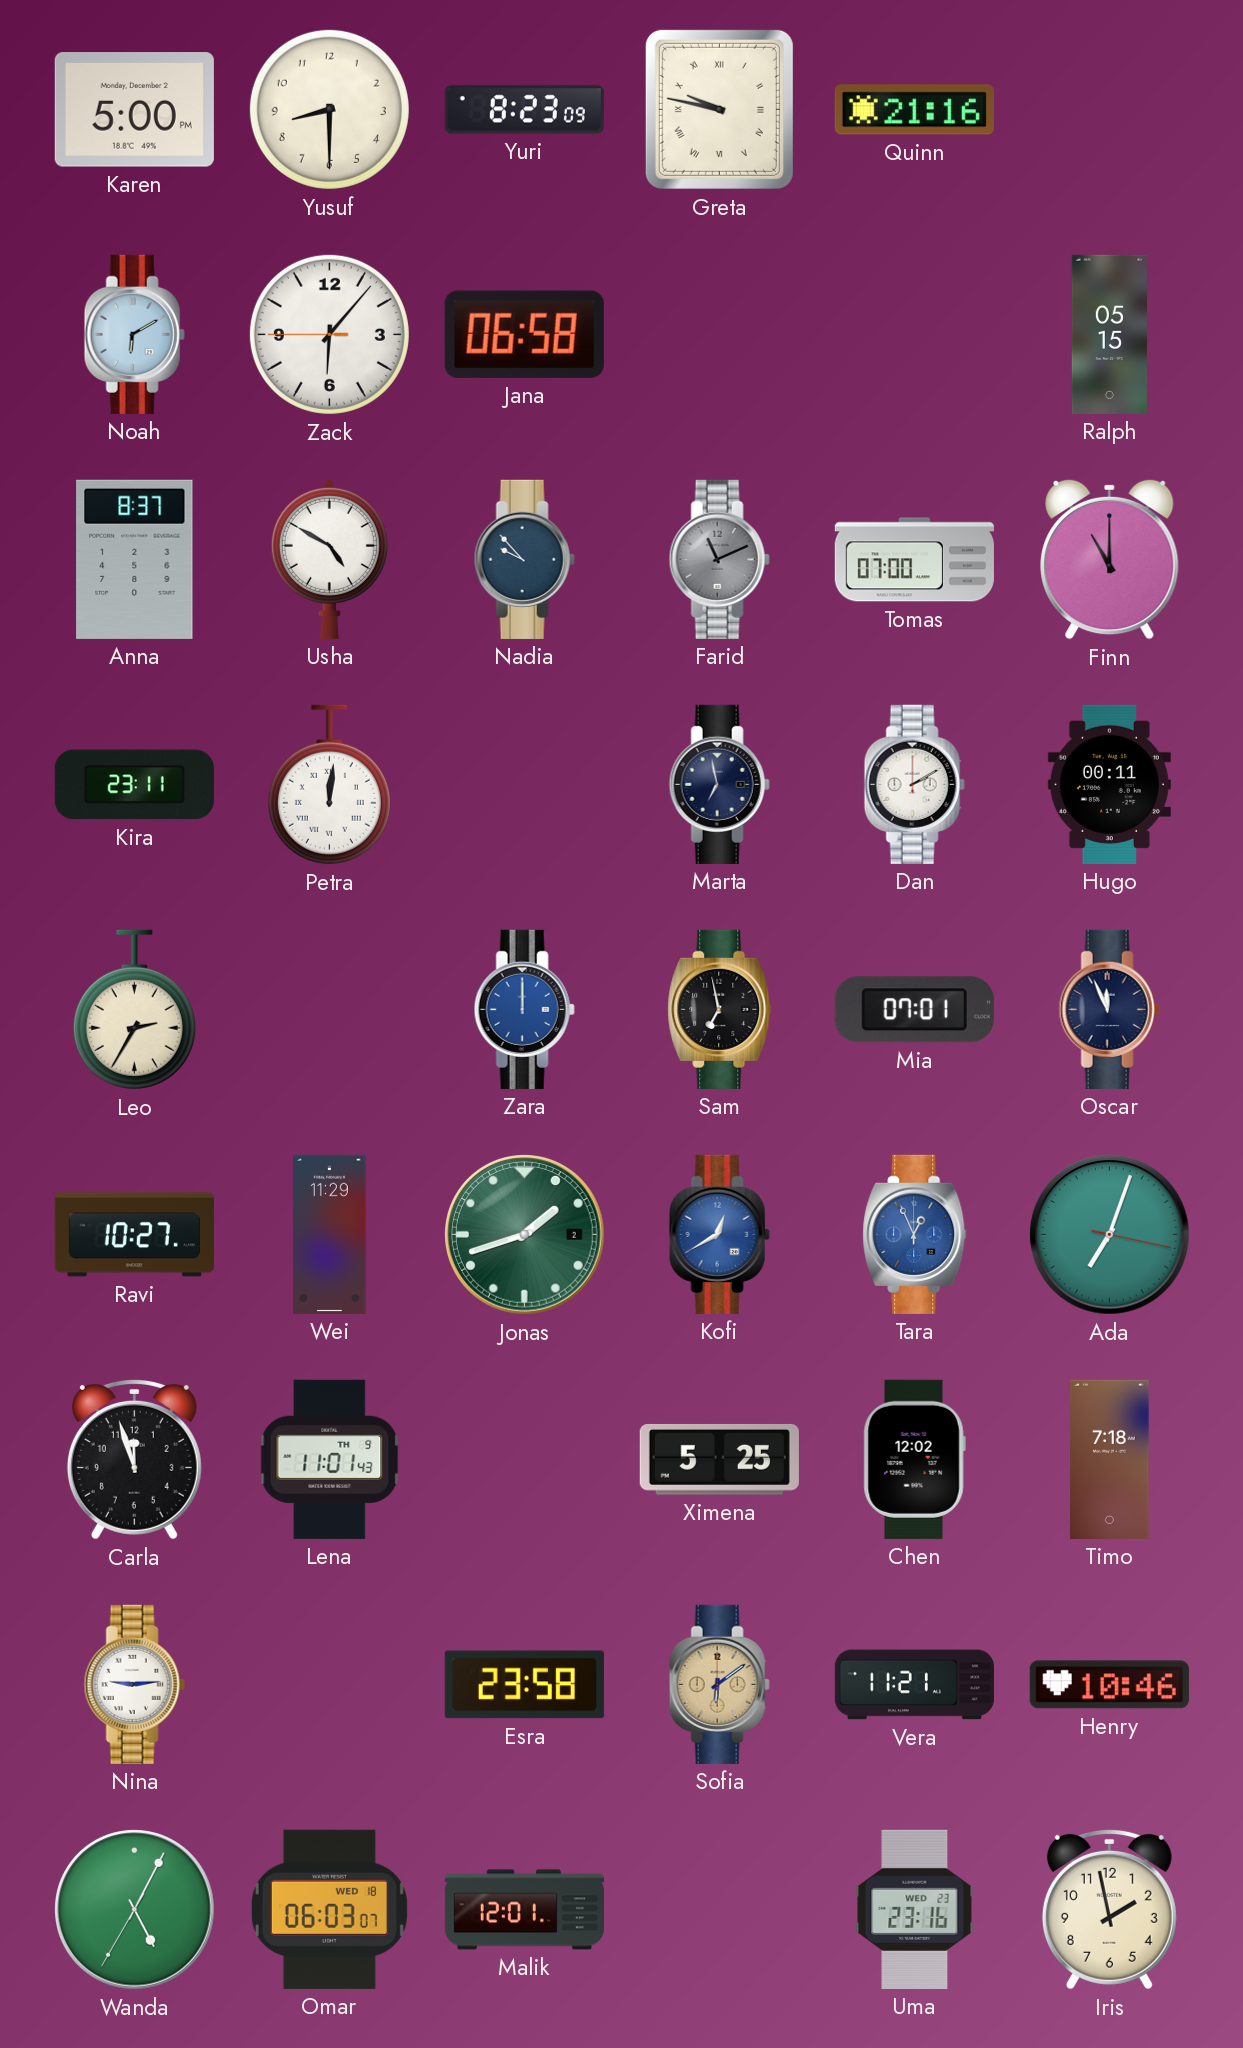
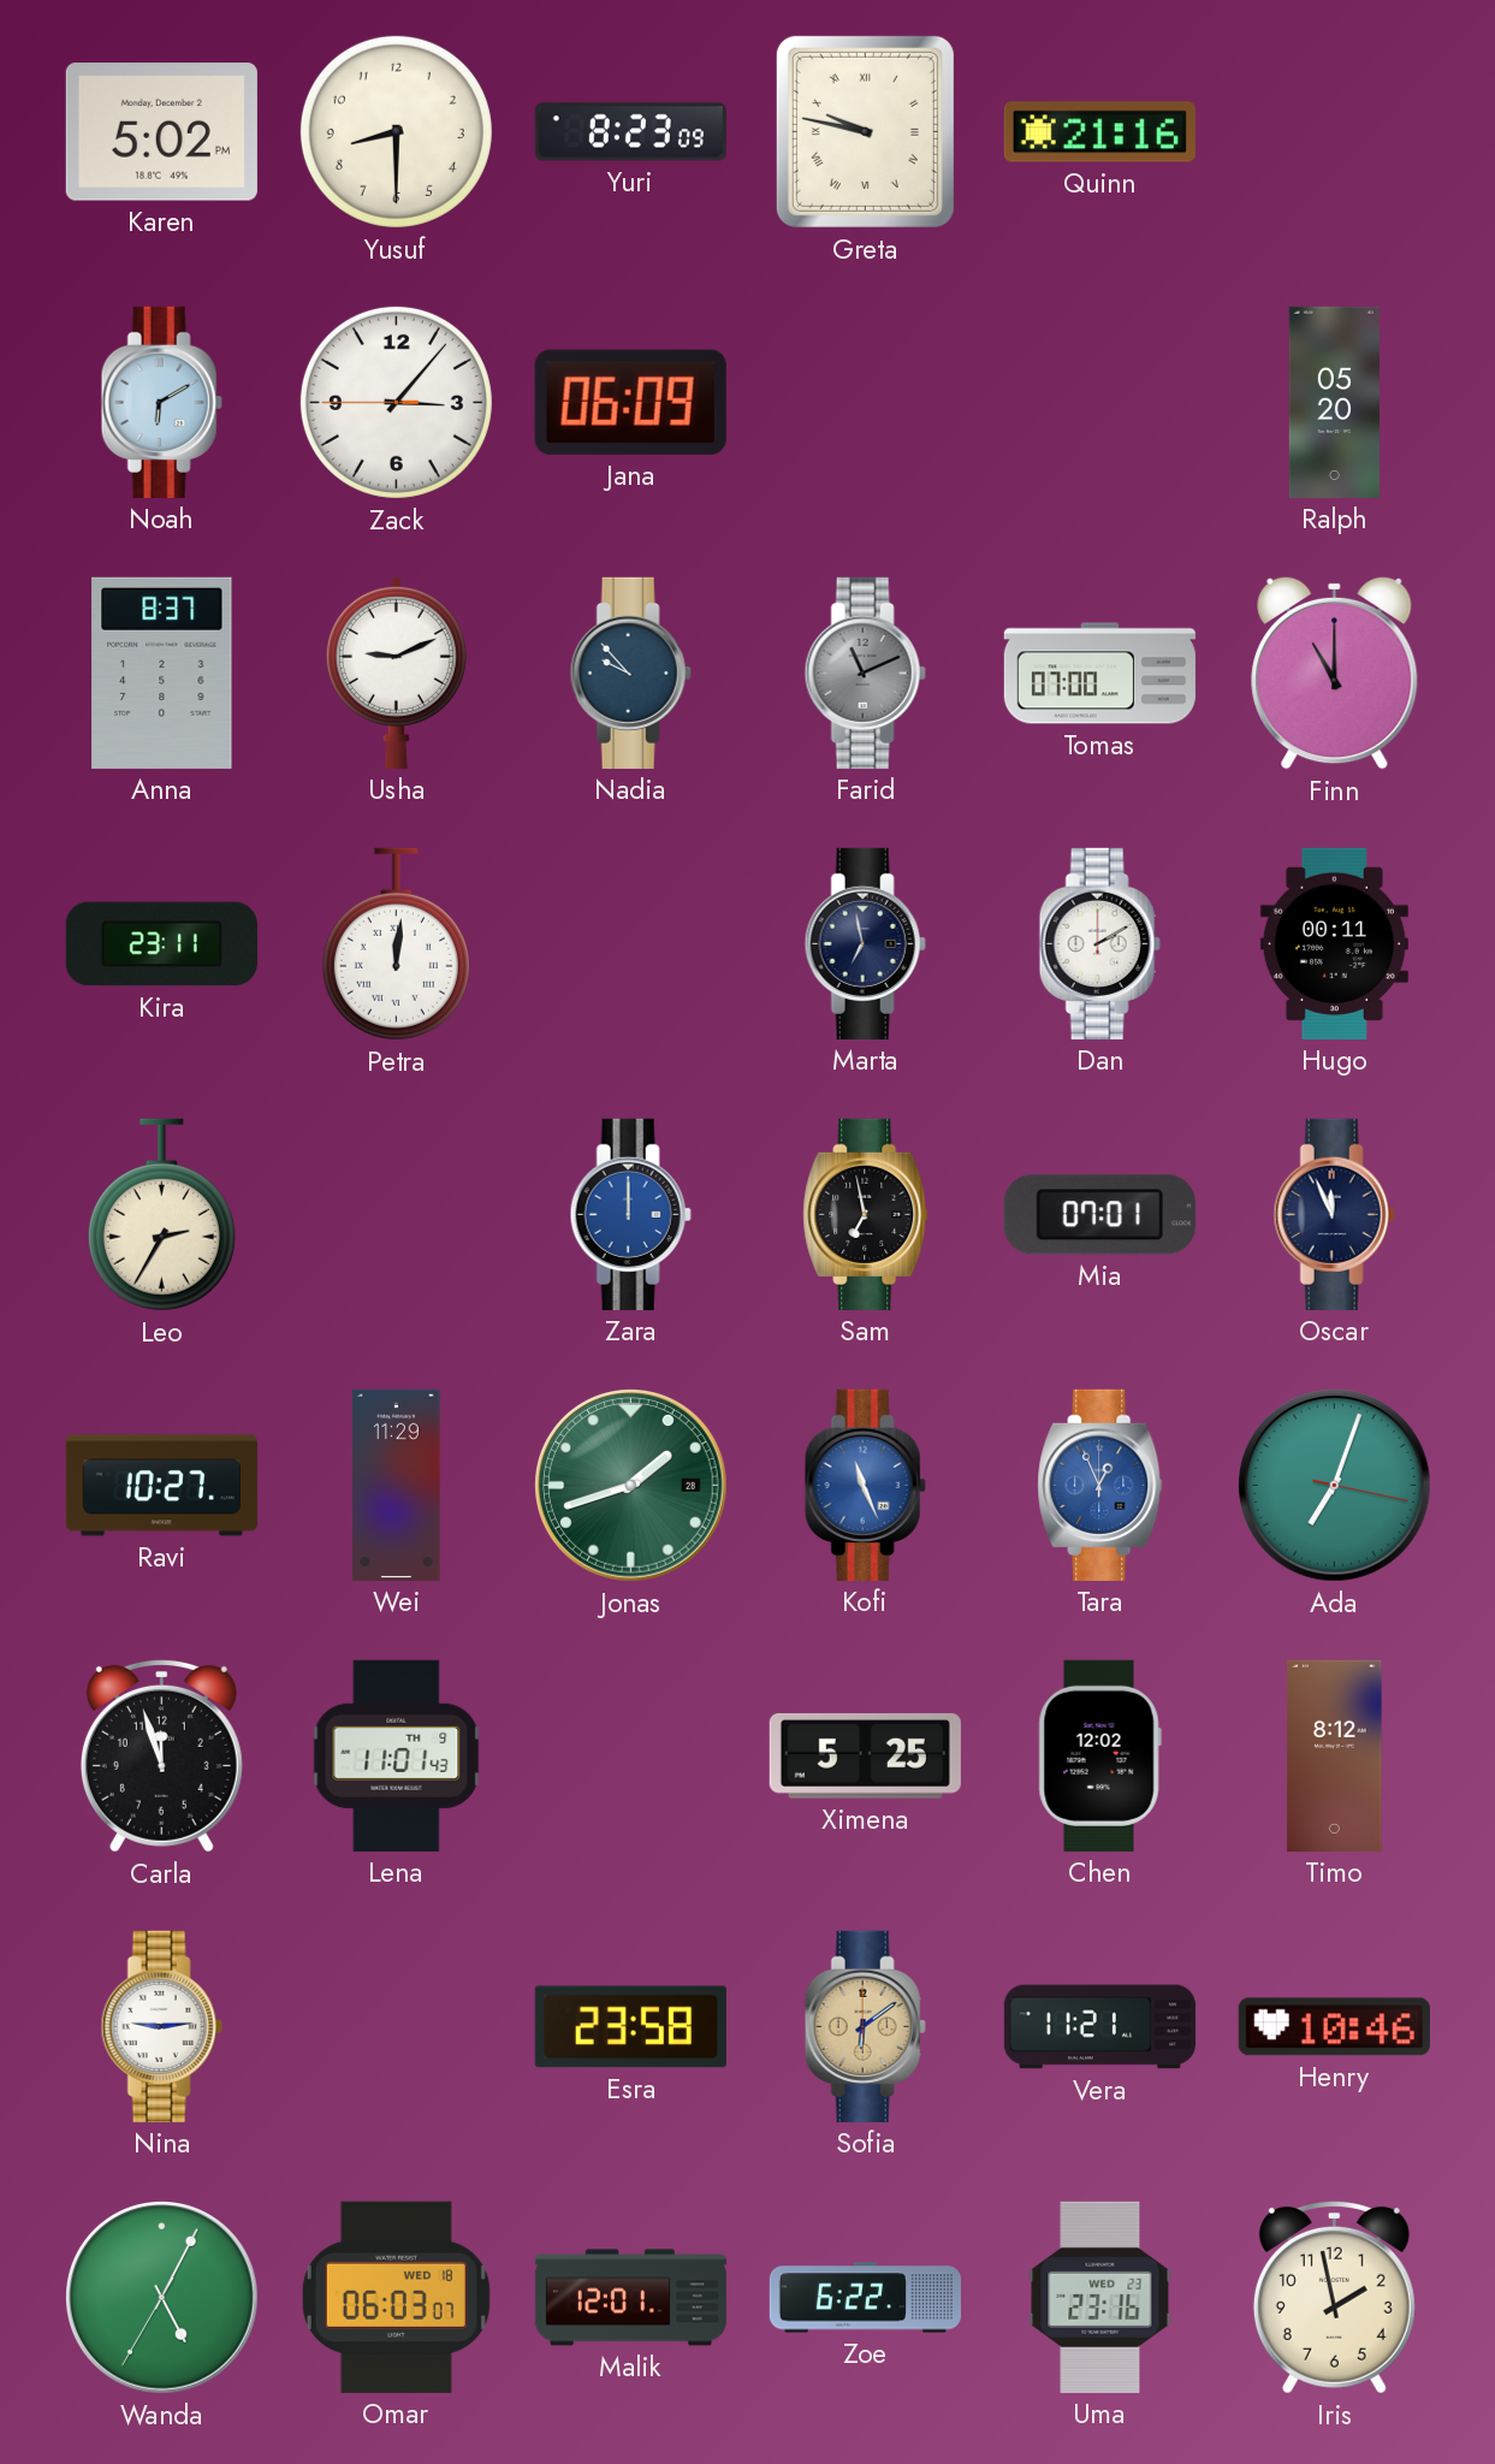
Karen: 5:00 -> 5:02
Zack: 6:06 -> 3:06
Jana: 06:58 -> 06:09
Ralph: 05:15 -> 05:20
Usha: 4:50 -> 9:11
Jonas date: 2 -> 28
Kofi: 12:40 -> 11:26
Timo: 7:18 -> 8:12
Zoe: none -> 6:22
